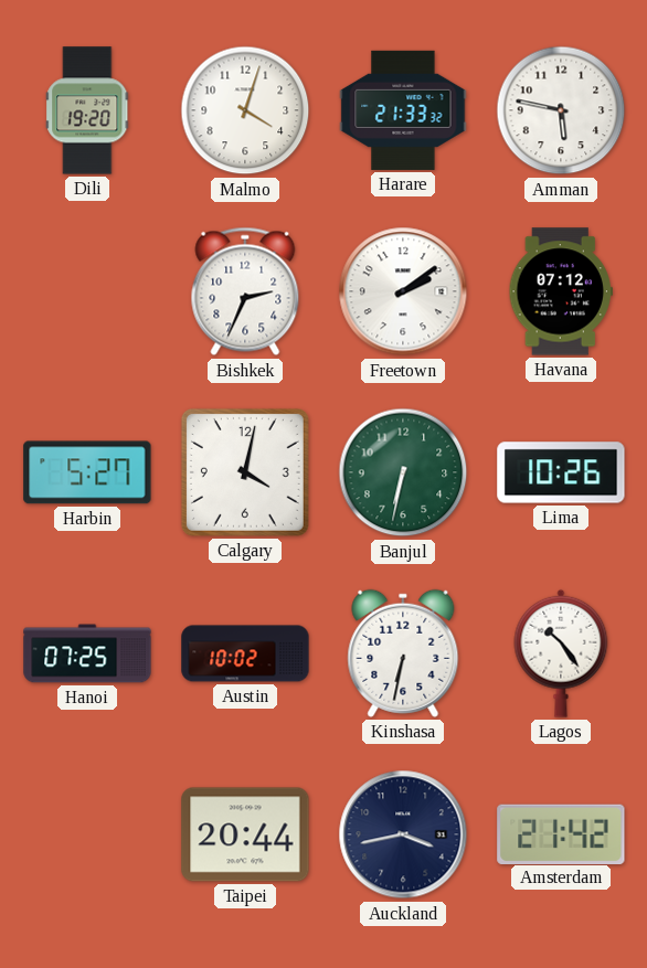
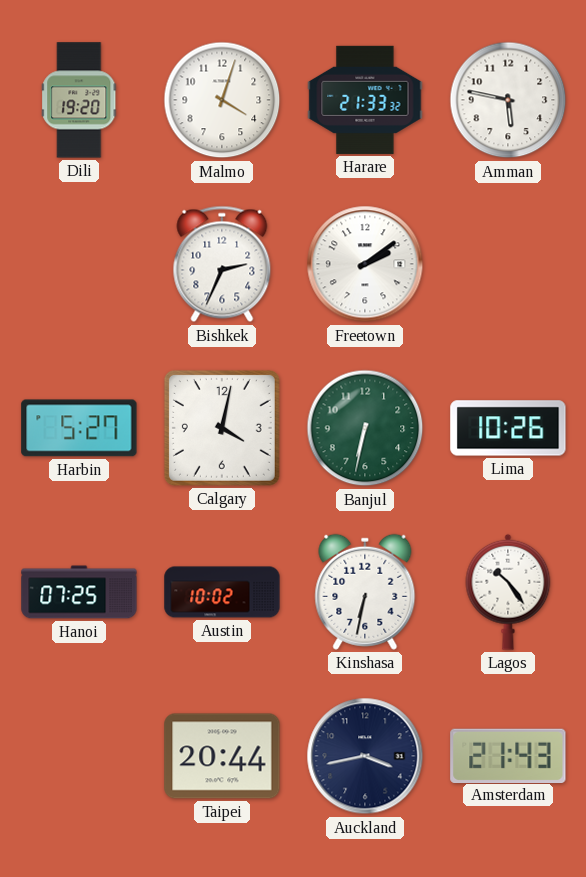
Havana: 07:12 -> none
Amsterdam: 21:42 -> 21:43
